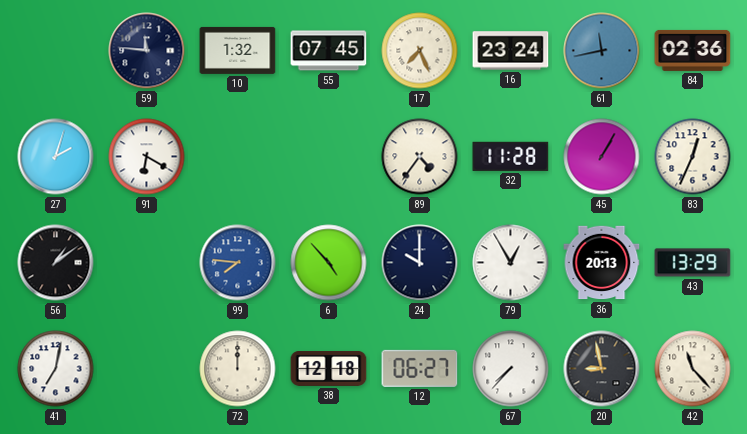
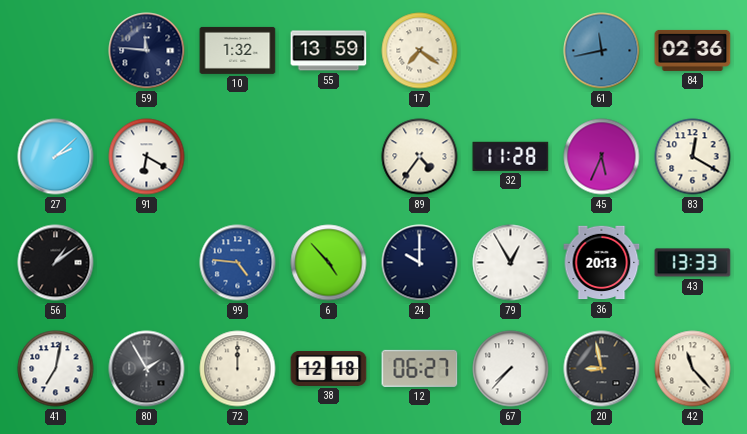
55: 07:45 -> 13:59
17: 7:26 -> 7:21
16: 23:24 -> none
27: 2:03 -> 2:08
45: 1:05 -> 5:34
83: 12:34 -> 12:20
99: 7:46 -> 4:46
43: 13:29 -> 13:33
80: none -> 1:55
